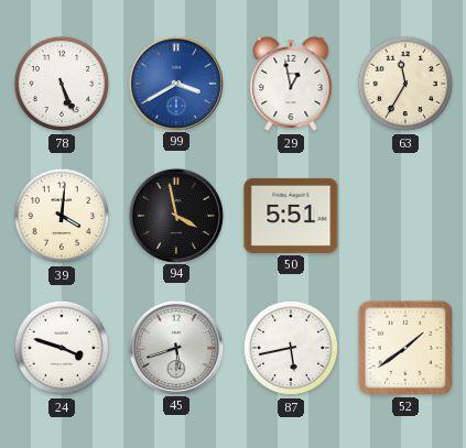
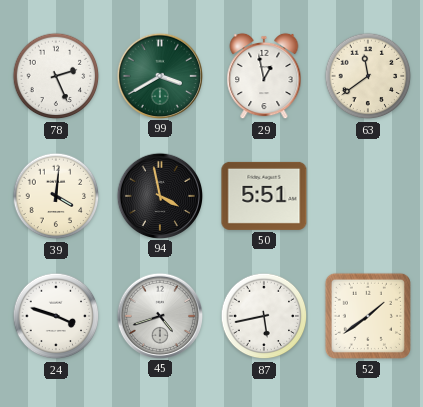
78: 5:26 -> 2:26
99 dial: blue -> green
63: 11:35 -> 11:39
45: 5:42 -> 4:42
